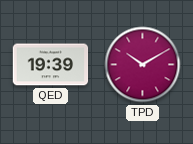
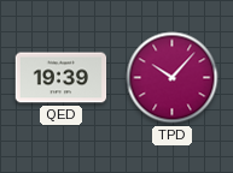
TPD: 10:10 -> 10:07
